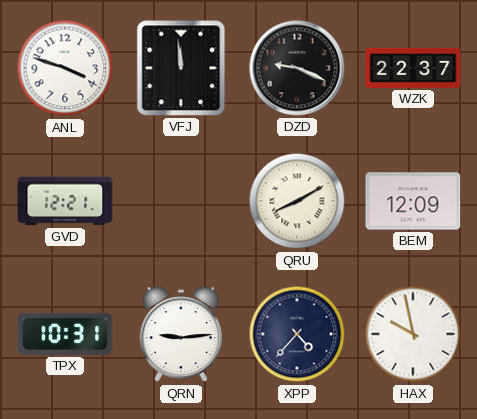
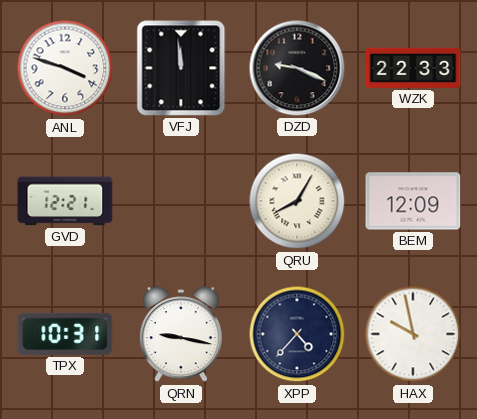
WZK: 22:37 -> 22:33
QRU: 8:10 -> 8:05
QRN: 9:14 -> 9:17
